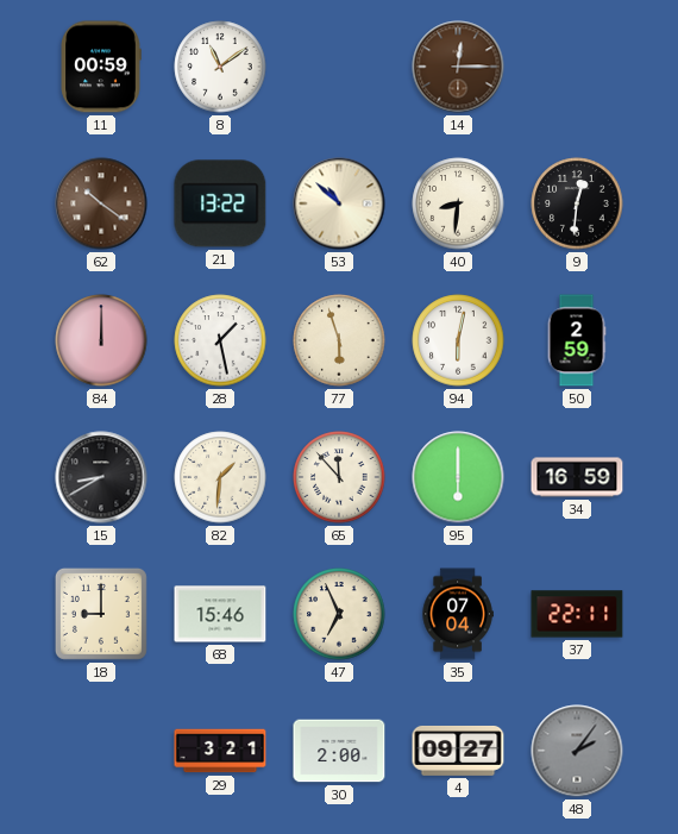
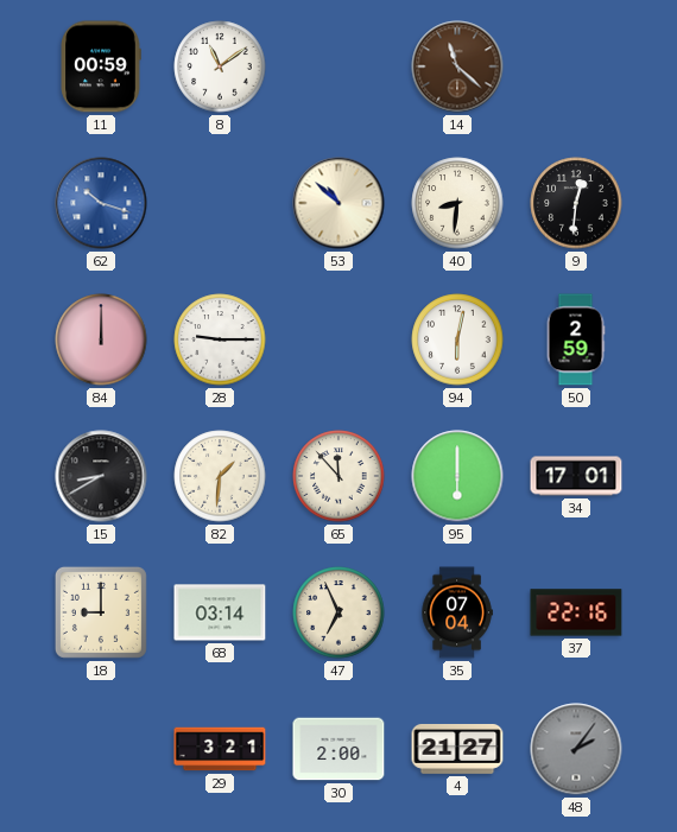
14: 12:15 -> 11:22
62: 10:21 -> 10:18
62 dial: brown -> blue
21: 13:22 -> none
28: 1:28 -> 9:15
77: 5:57 -> none
34: 16:59 -> 17:01
68: 15:46 -> 03:14
37: 22:11 -> 22:16
4: 09:27 -> 21:27
